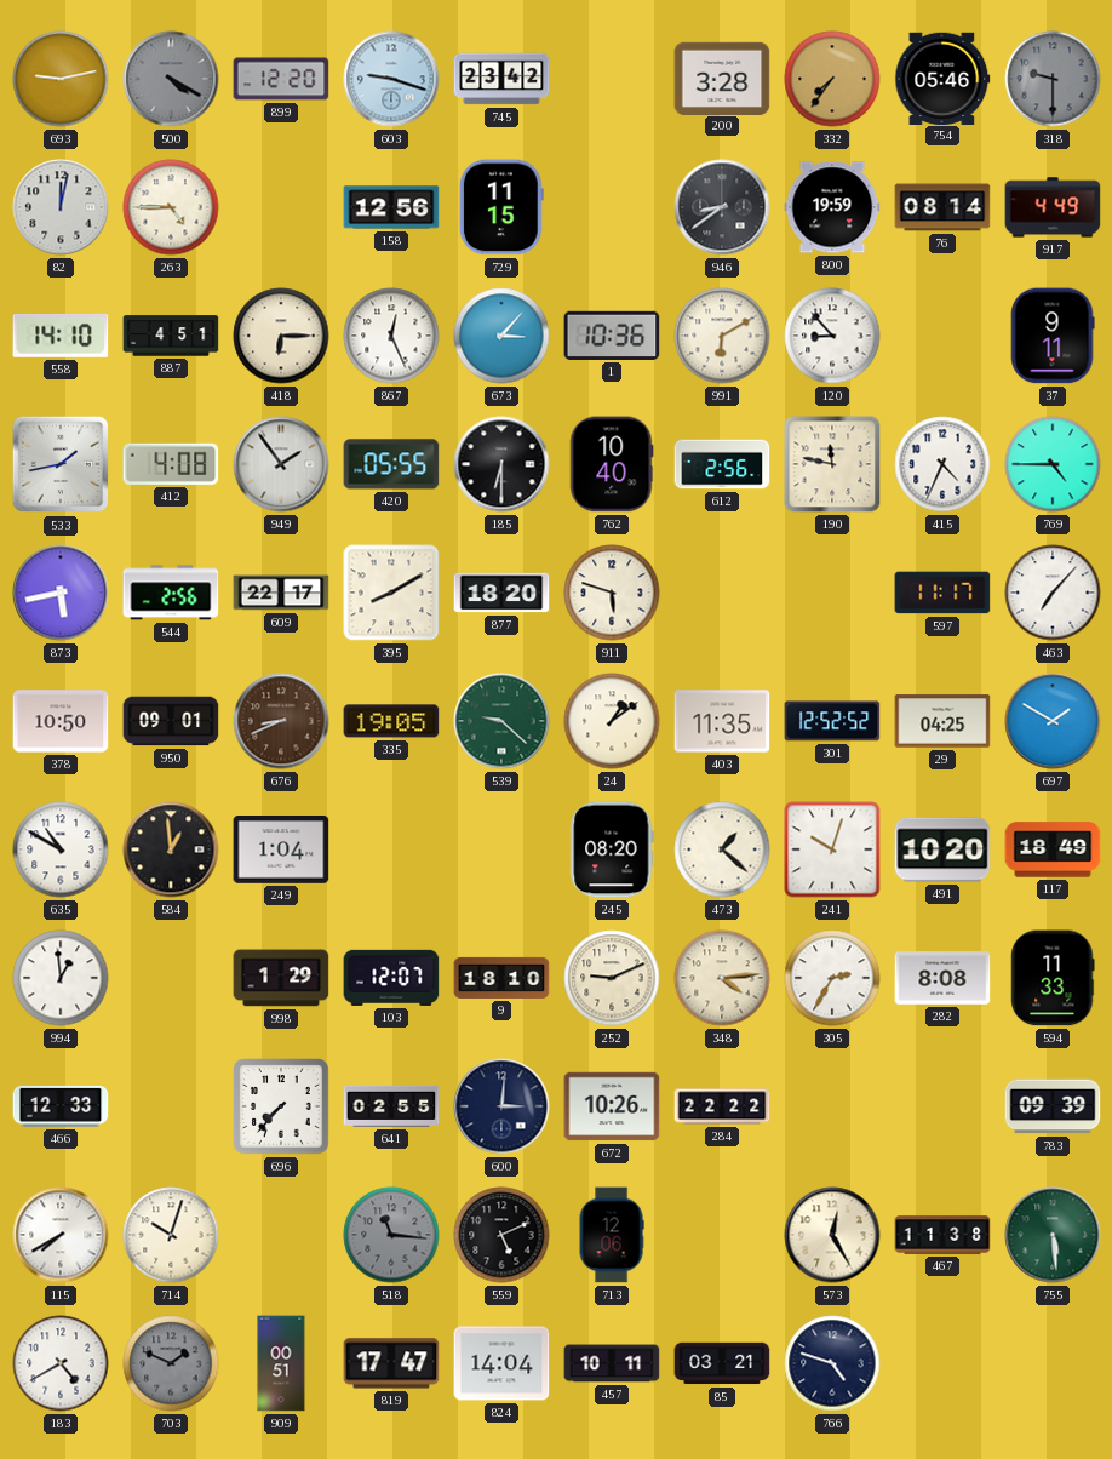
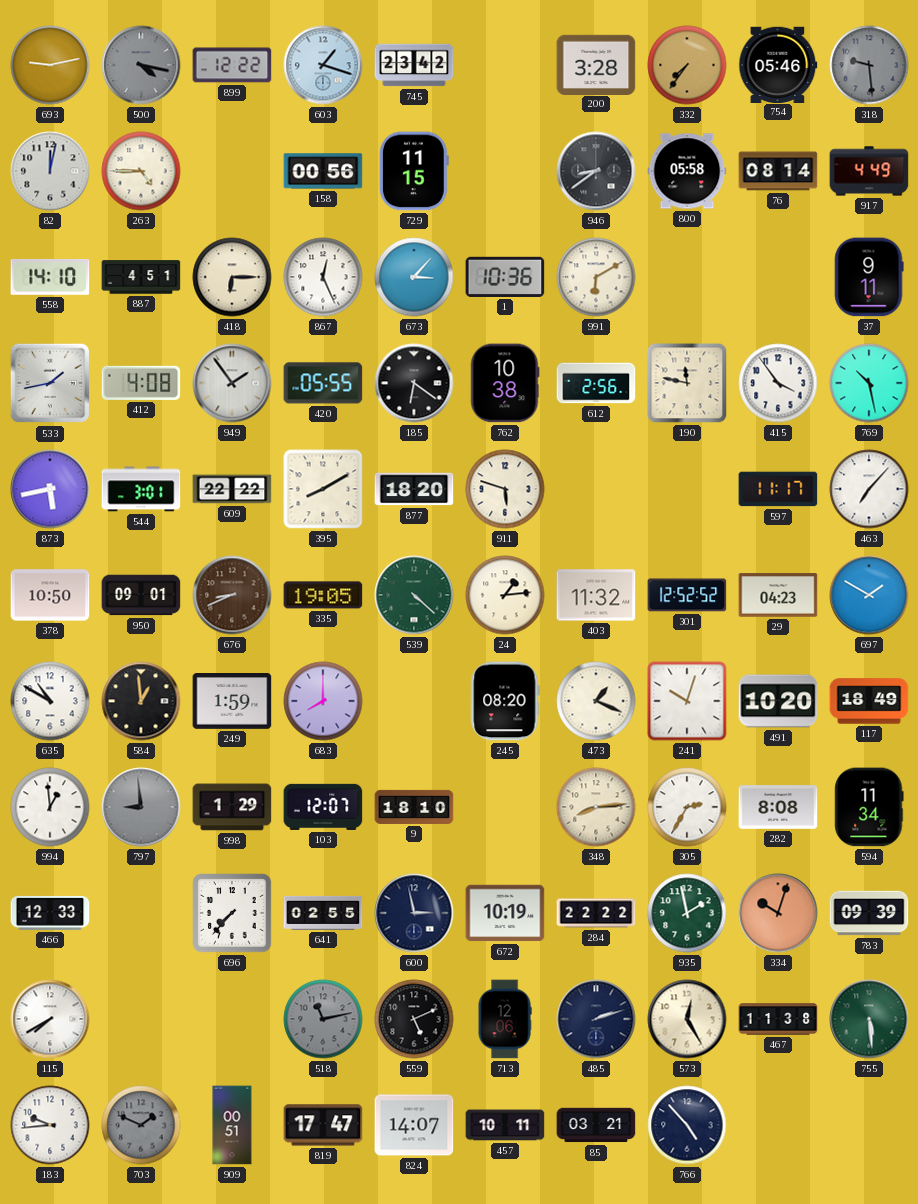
500: 4:20 -> 4:17
899: 12:20 -> 12:22
603: 9:18 -> 1:18
318: 9:30 -> 9:29
158: 12:56 -> 00:56
800: 19:59 -> 05:58
120: 8:53 -> none
185: 6:30 -> 6:21
762: 10:40 -> 10:38
415: 4:34 -> 3:54
769: 4:45 -> 10:28
544: 2:56 -> 3:01
609: 22:17 -> 22:22
539: 9:22 -> 4:22
24: 1:09 -> 1:14
403: 11:35 -> 11:32
29: 04:25 -> 04:23
249: 1:04 -> 1:59
683: none -> 8:00
473: 1:22 -> 1:19
797: none -> 8:59
252: 9:11 -> none
348: 4:14 -> 8:14
594: 11:33 -> 11:34
600: 3:01 -> 2:58
672: 10:26 -> 10:19
935: none -> 1:58
334: none -> 10:03
714: 10:03 -> none
518: 11:16 -> 11:13
485: none -> 2:12
183: 4:40 -> 9:44
824: 14:04 -> 14:07
766: 4:48 -> 4:53
